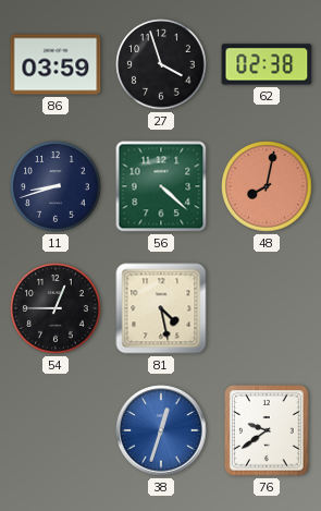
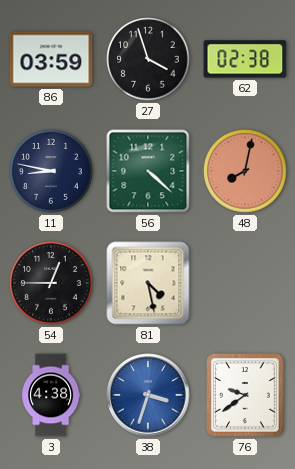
11: 8:42 -> 8:47
3: none -> 4:38
38: 12:33 -> 3:33
